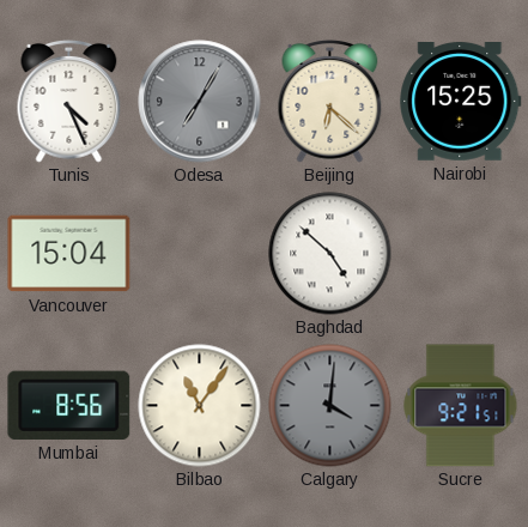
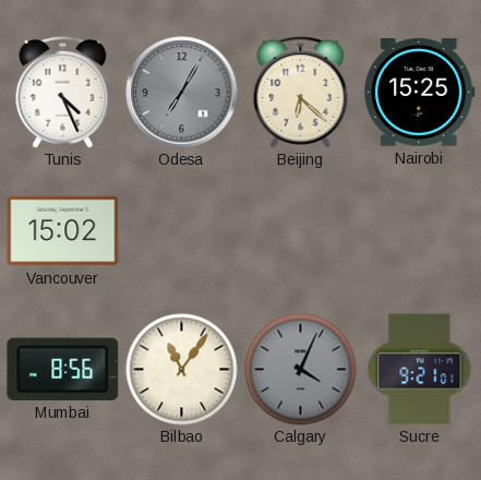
Vancouver: 15:04 -> 15:02
Baghdad: 4:52 -> none
Calgary: 4:01 -> 4:04
Sucre: 9:21:51 -> 9:21:01
